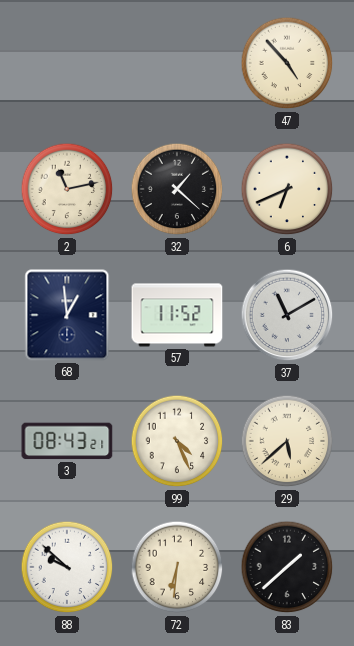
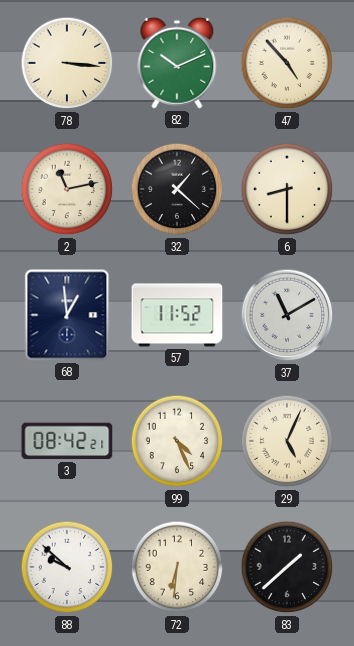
78: none -> 3:16
82: none -> 10:11
6: 6:41 -> 8:30
3: 08:43 -> 08:42
29: 5:38 -> 5:04
